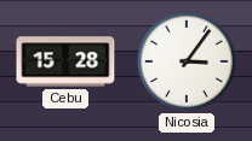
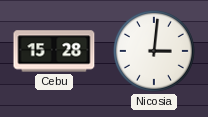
Nicosia: 3:06 -> 3:01
